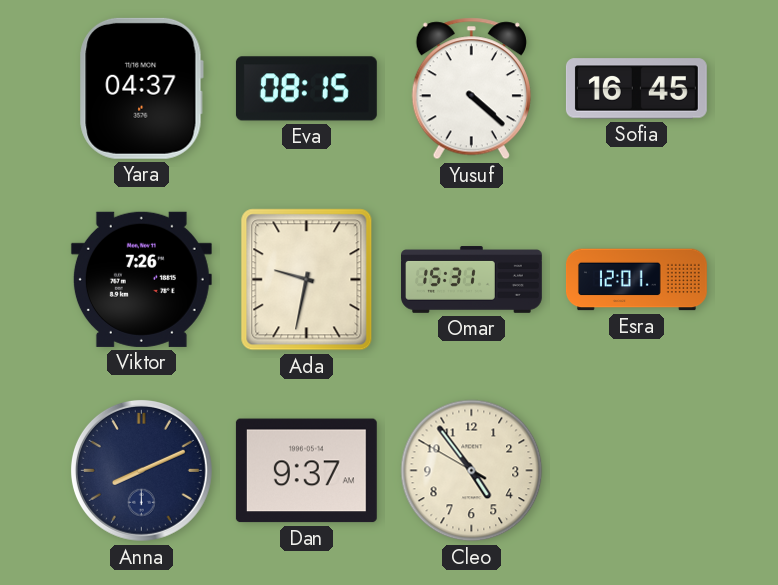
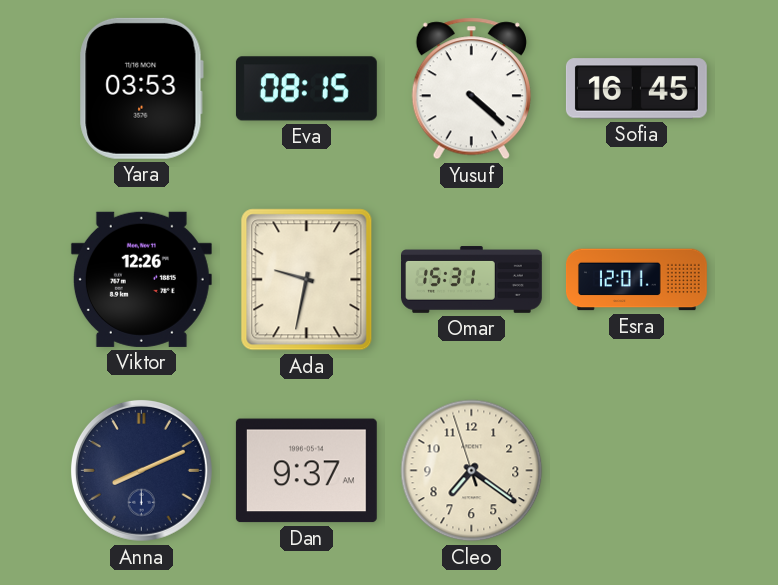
Yara: 04:37 -> 03:53
Viktor: 7:26 -> 12:26
Cleo: 4:53 -> 7:20
